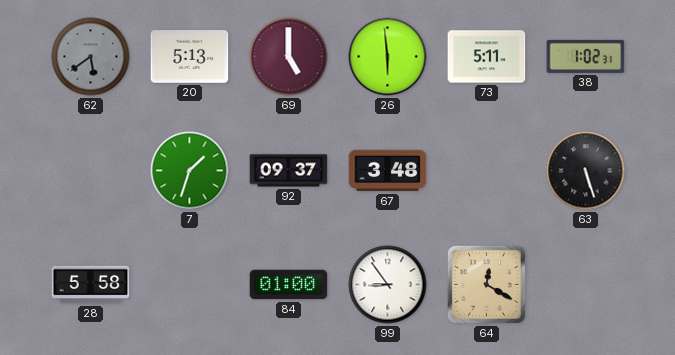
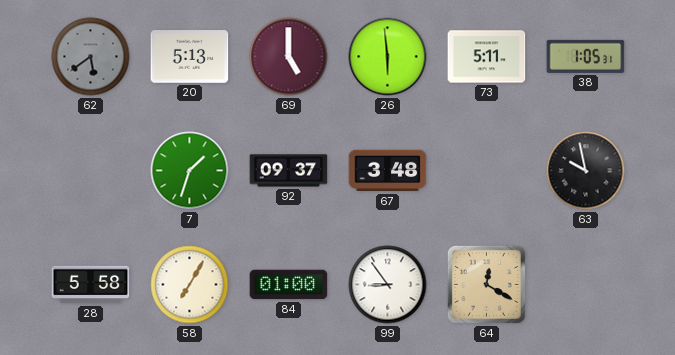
38: 1:02 -> 1:05
63: 5:27 -> 9:58
58: none -> 7:05
